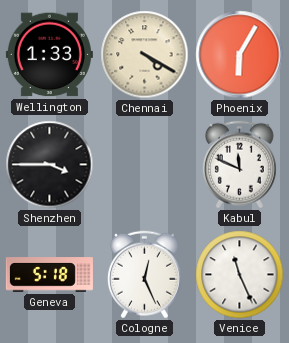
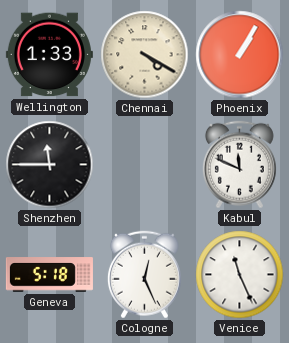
Phoenix: 6:05 -> 1:05
Shenzhen: 3:45 -> 11:45
